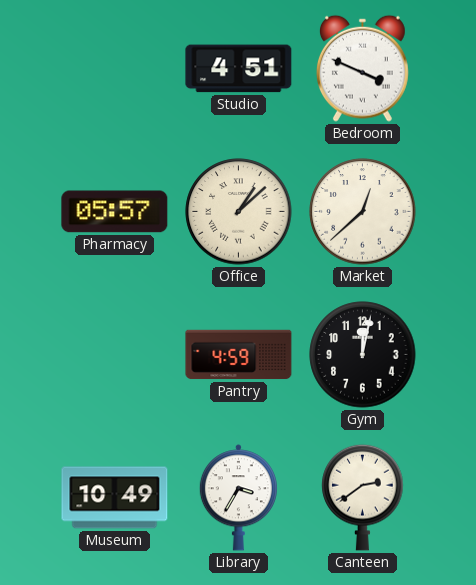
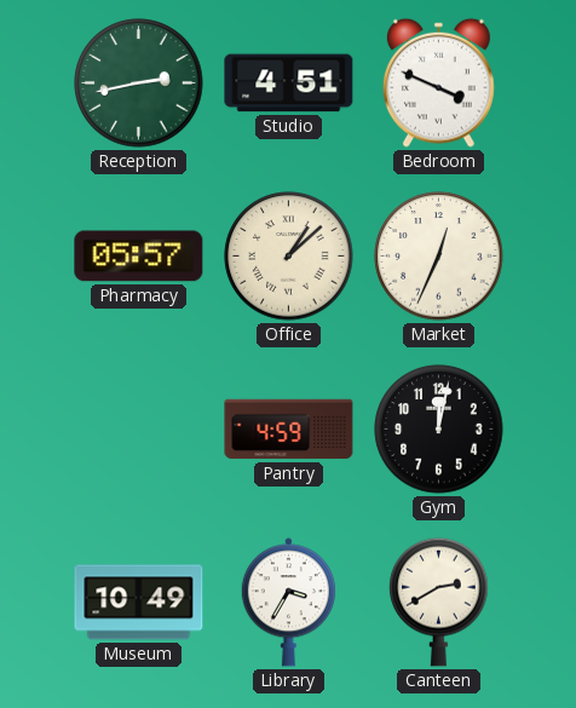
Reception: none -> 2:43
Market: 12:38 -> 12:34
Canteen: 2:39 -> 2:40
